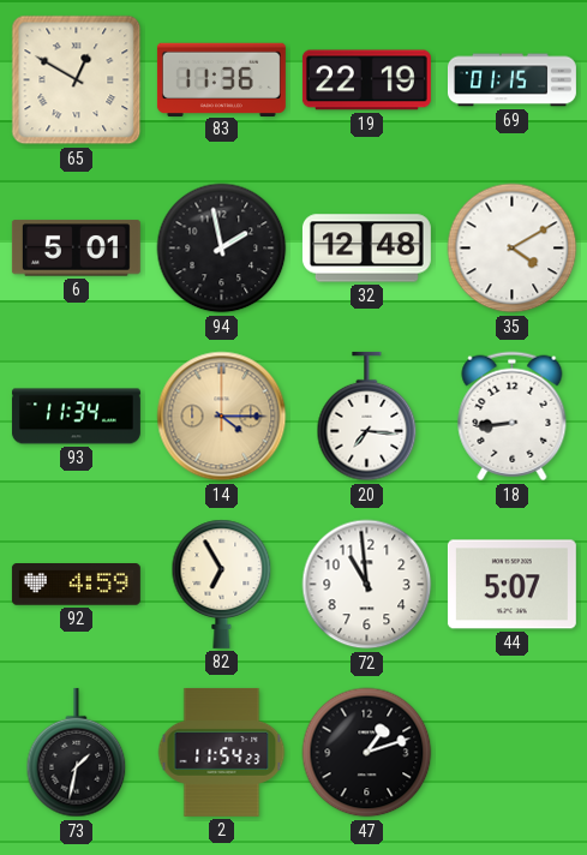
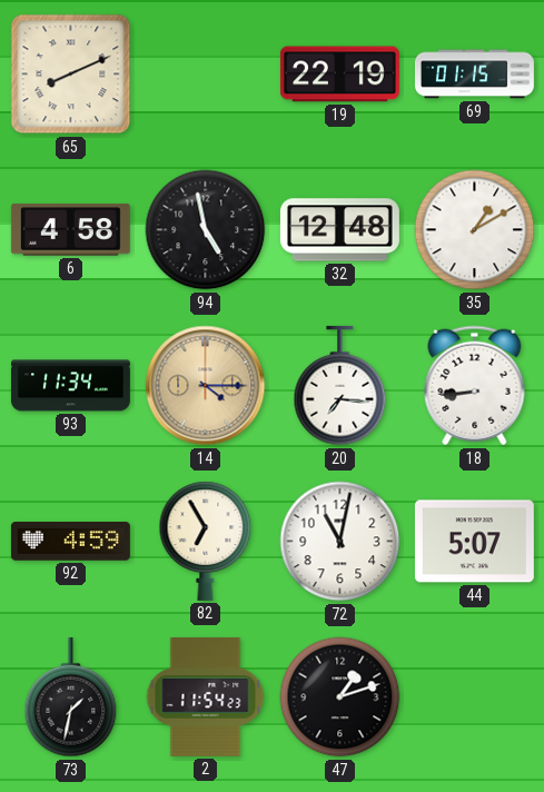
65: 12:50 -> 8:11
83: 11:36 -> none
6: 5:01 -> 4:58
94: 1:58 -> 4:58
35: 4:10 -> 1:10
72: 10:59 -> 11:02
